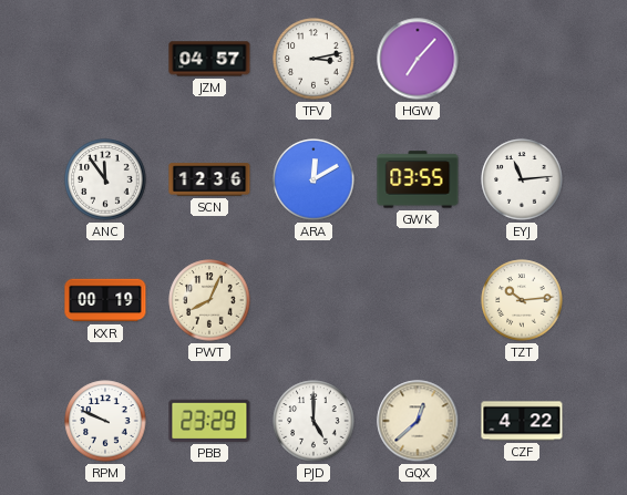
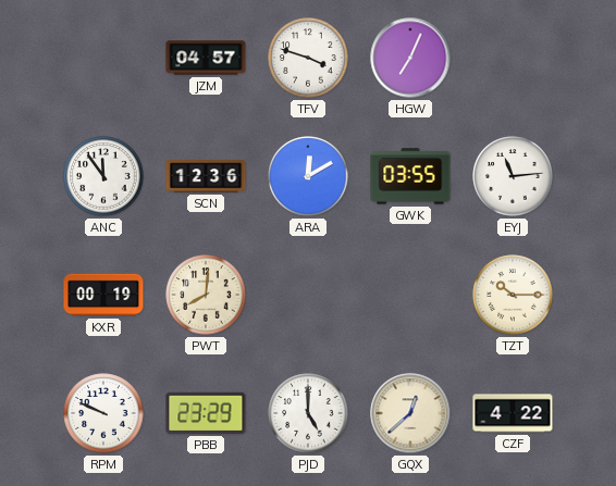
TFV: 3:13 -> 3:48
HGW: 7:07 -> 7:04
PWT: 8:04 -> 8:01
TZT: 10:14 -> 10:15
